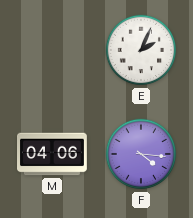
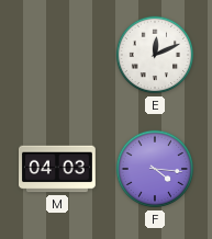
E: 2:04 -> 12:11
M: 04:06 -> 04:03
